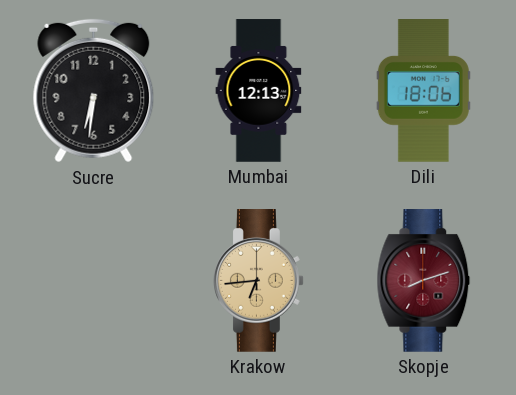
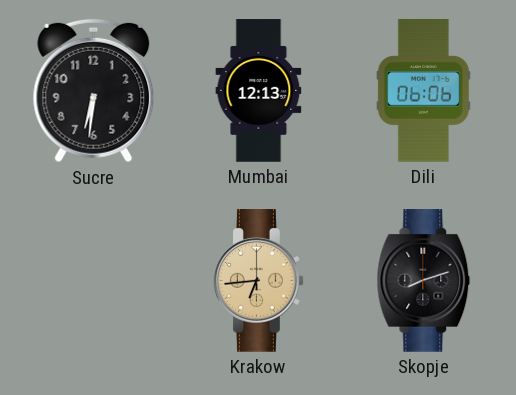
Dili: 18:06 -> 06:06
Skopje dial: burgundy -> black
